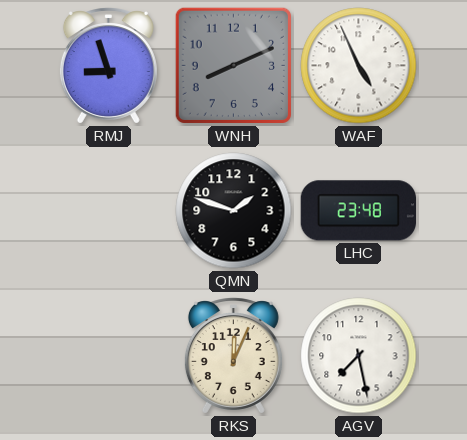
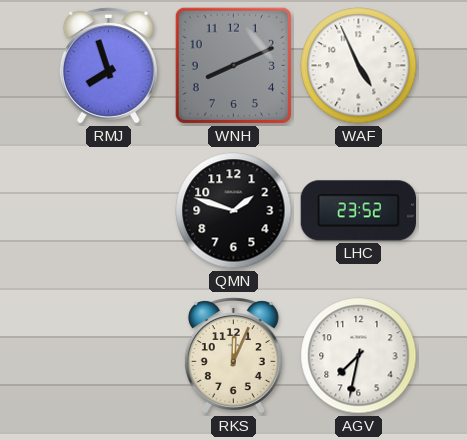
RMJ: 8:57 -> 7:57
LHC: 23:48 -> 23:52
AGV: 7:28 -> 7:32
